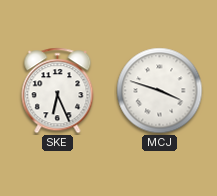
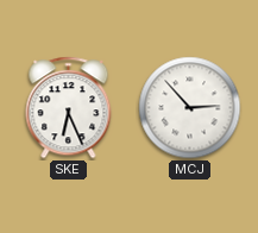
MCJ: 3:48 -> 2:53
